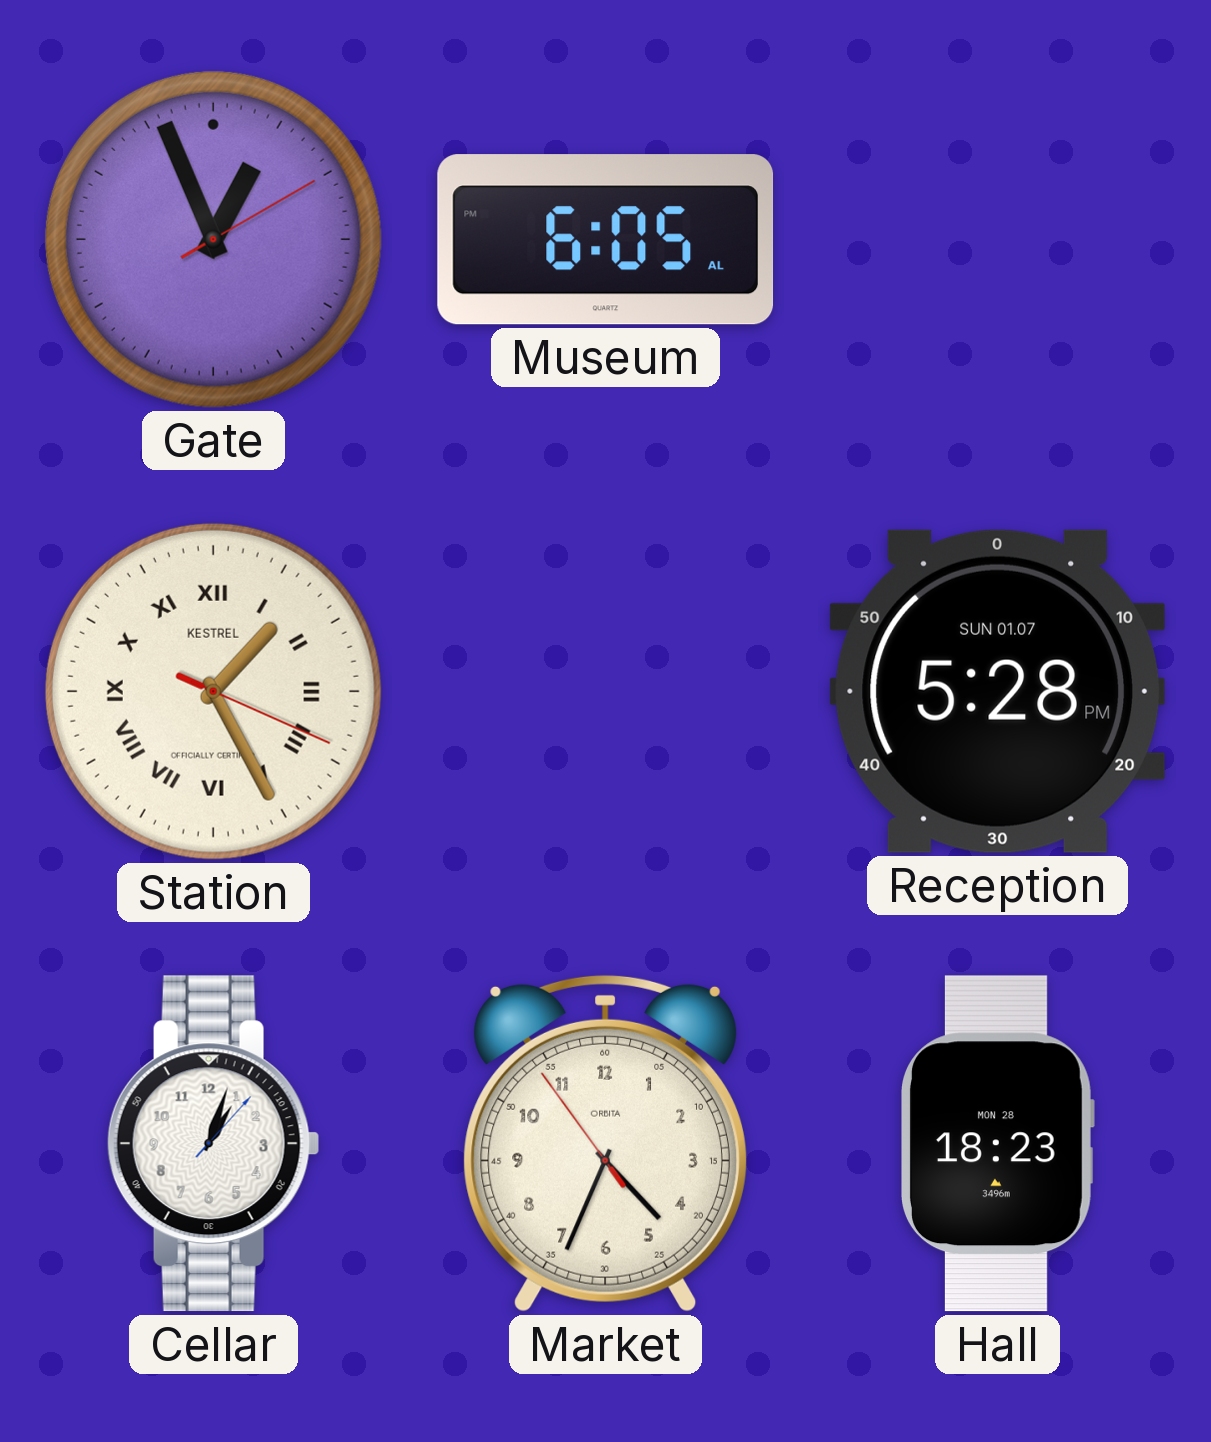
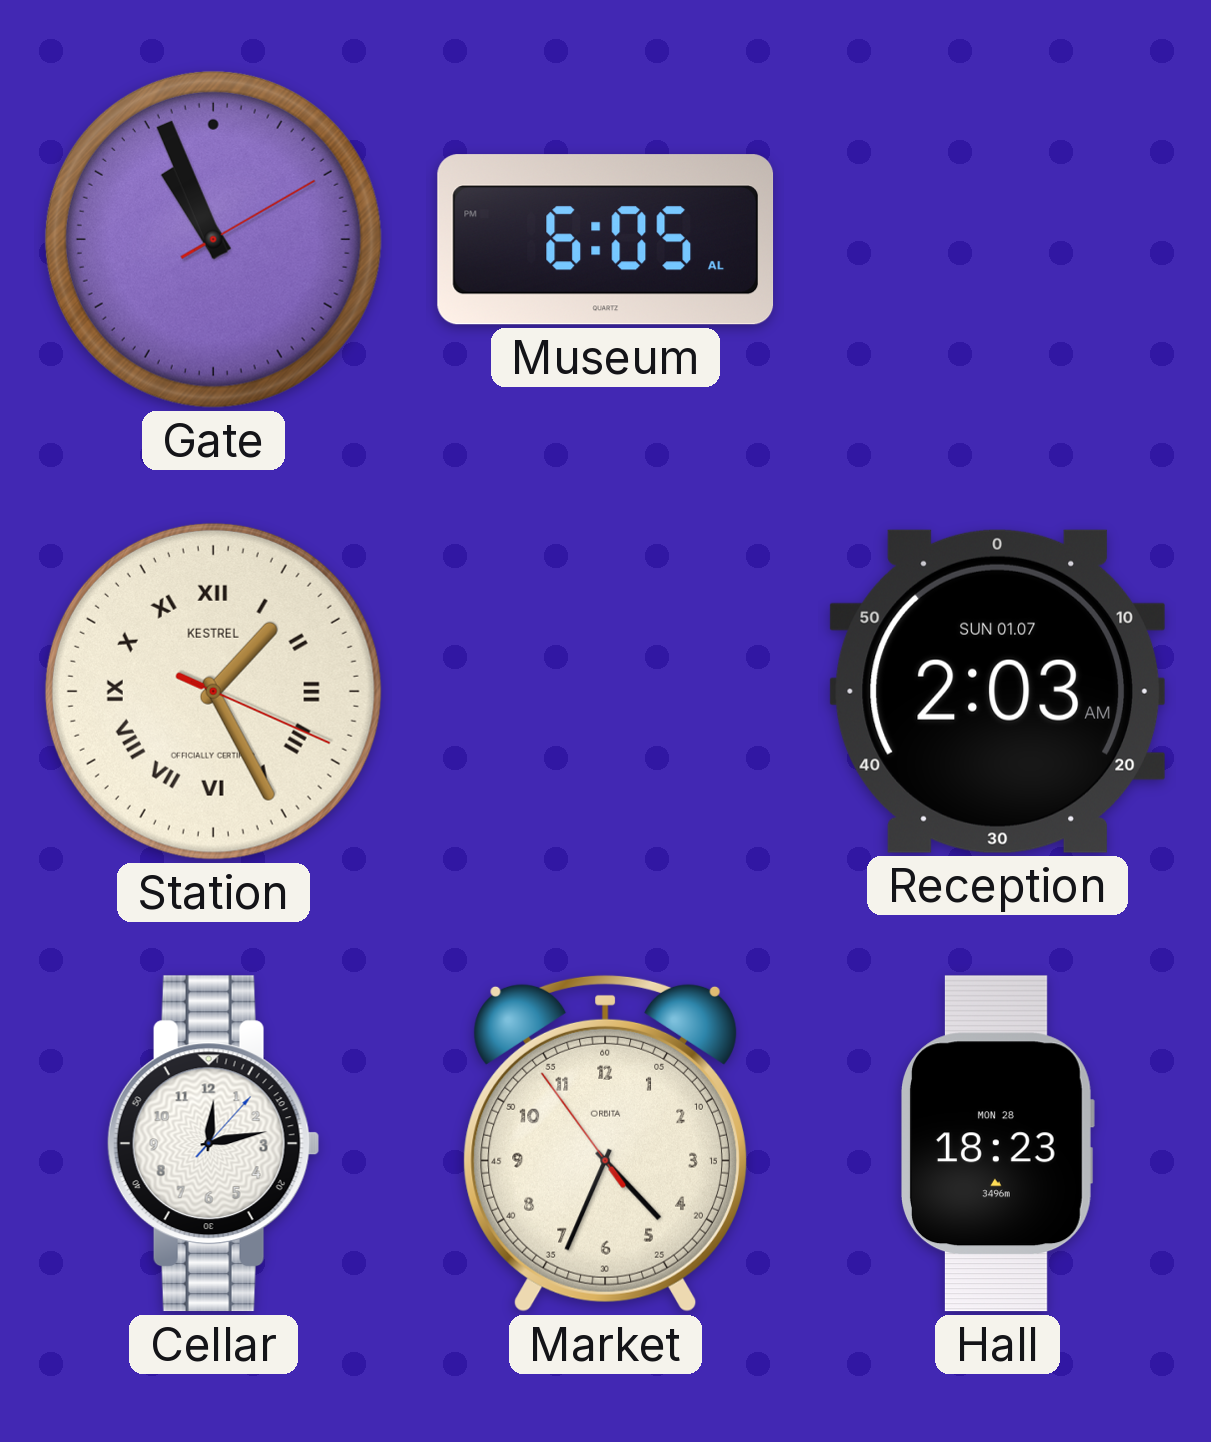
Gate: 12:56 -> 10:56
Reception: 5:28 -> 2:03
Cellar: 1:03 -> 12:13
